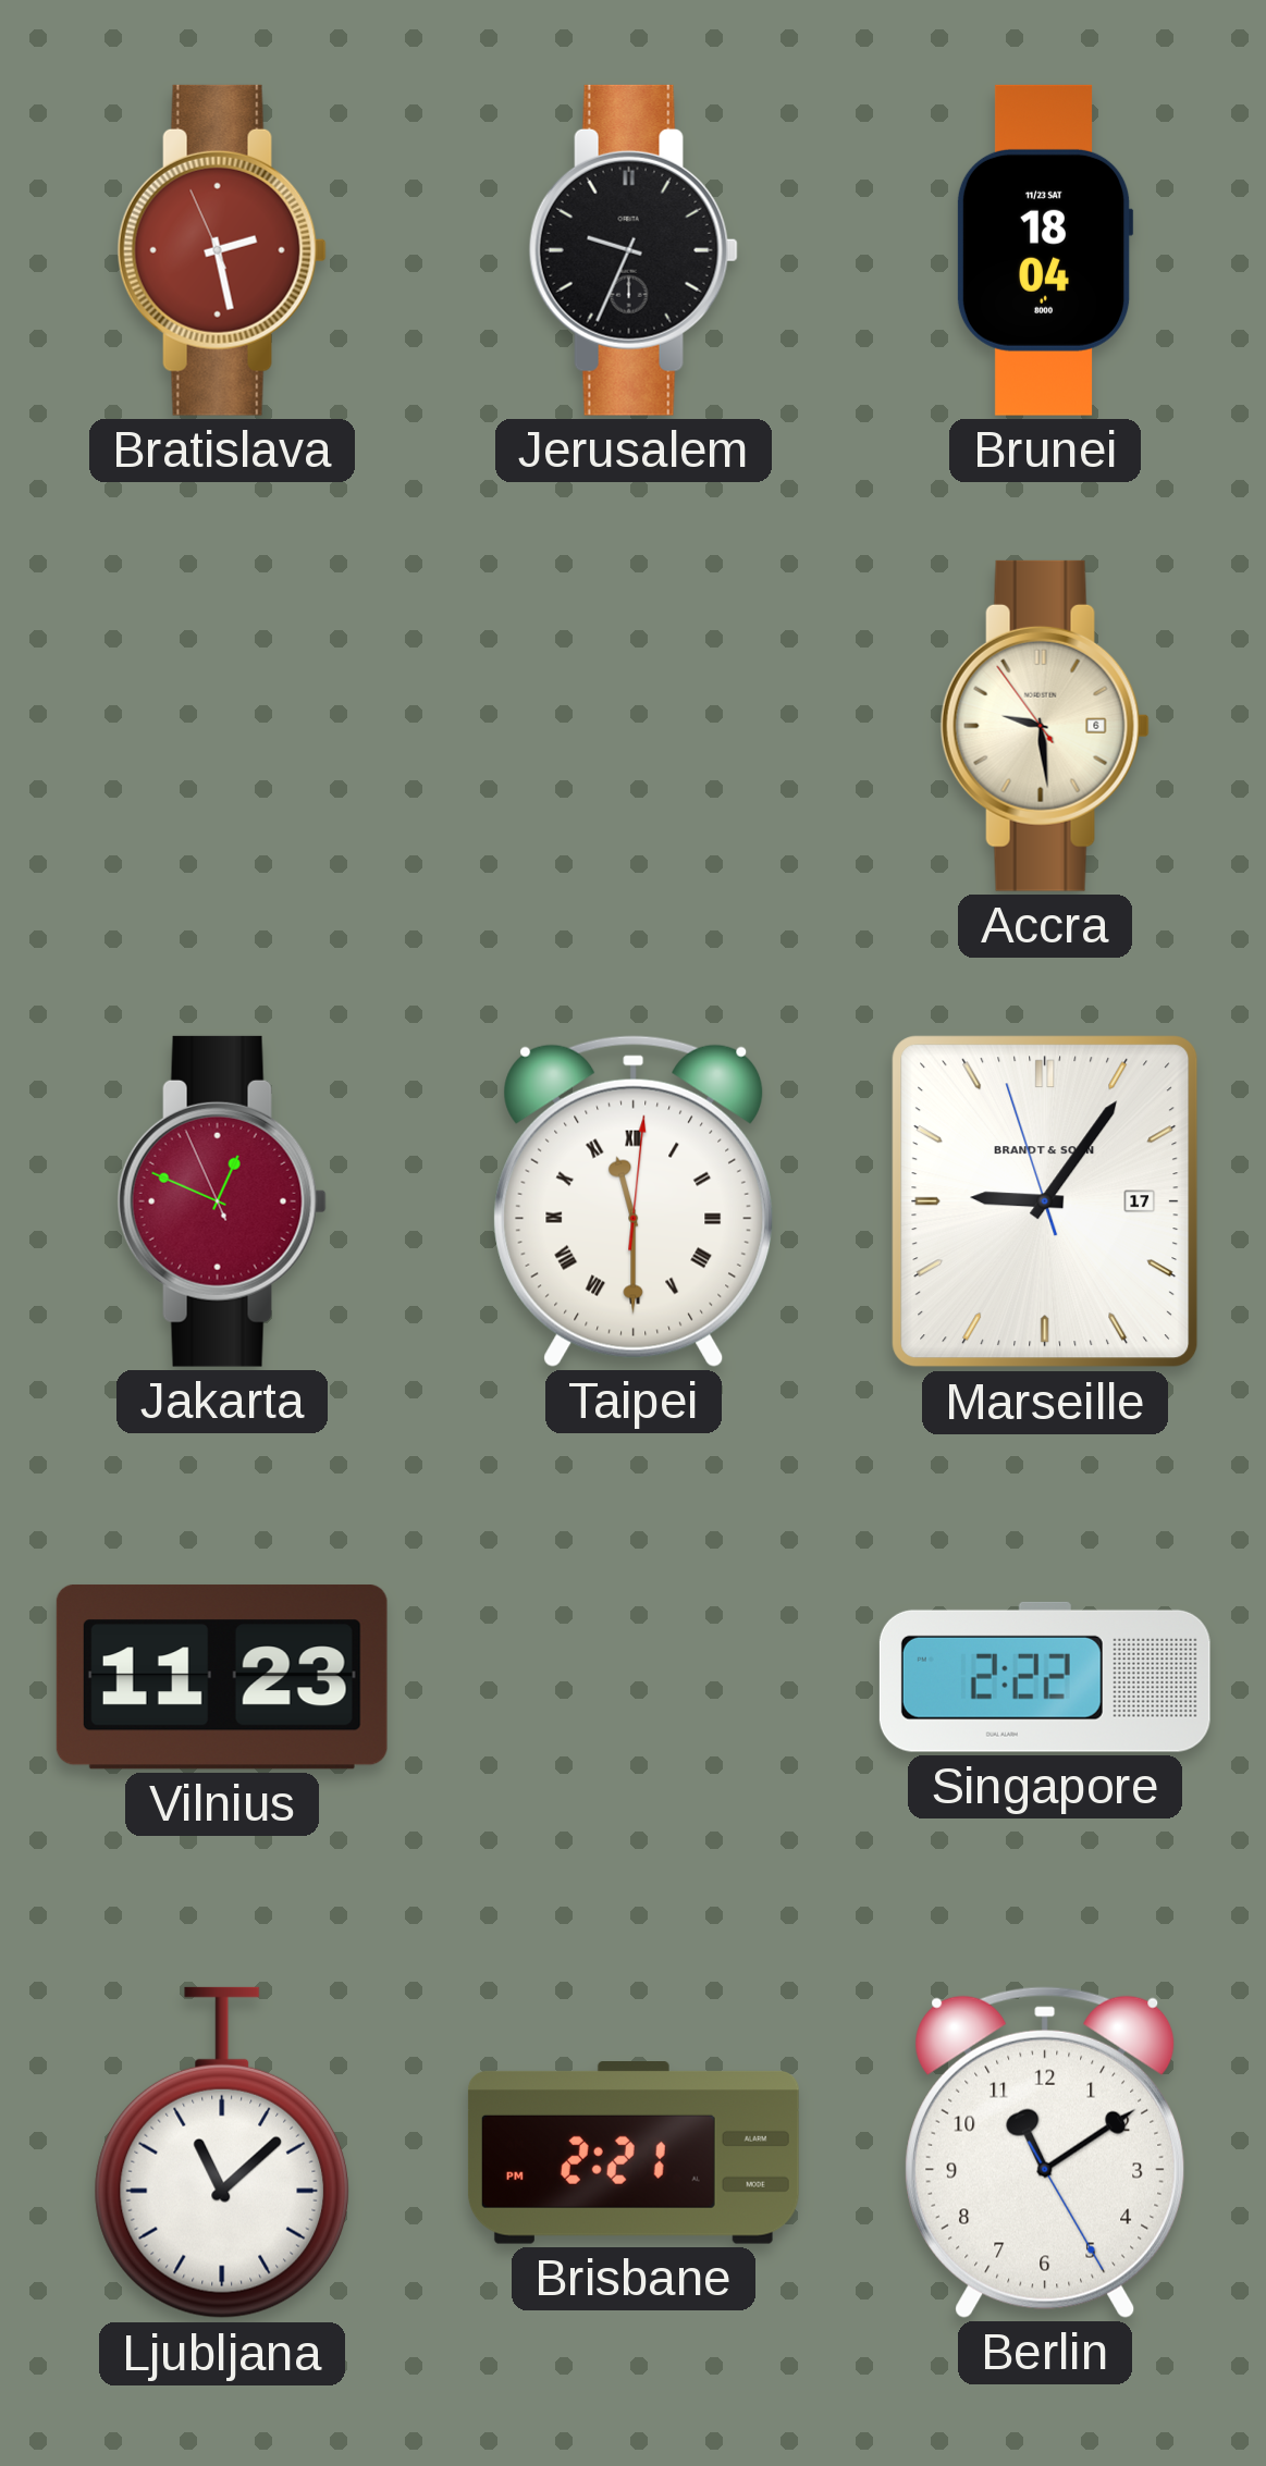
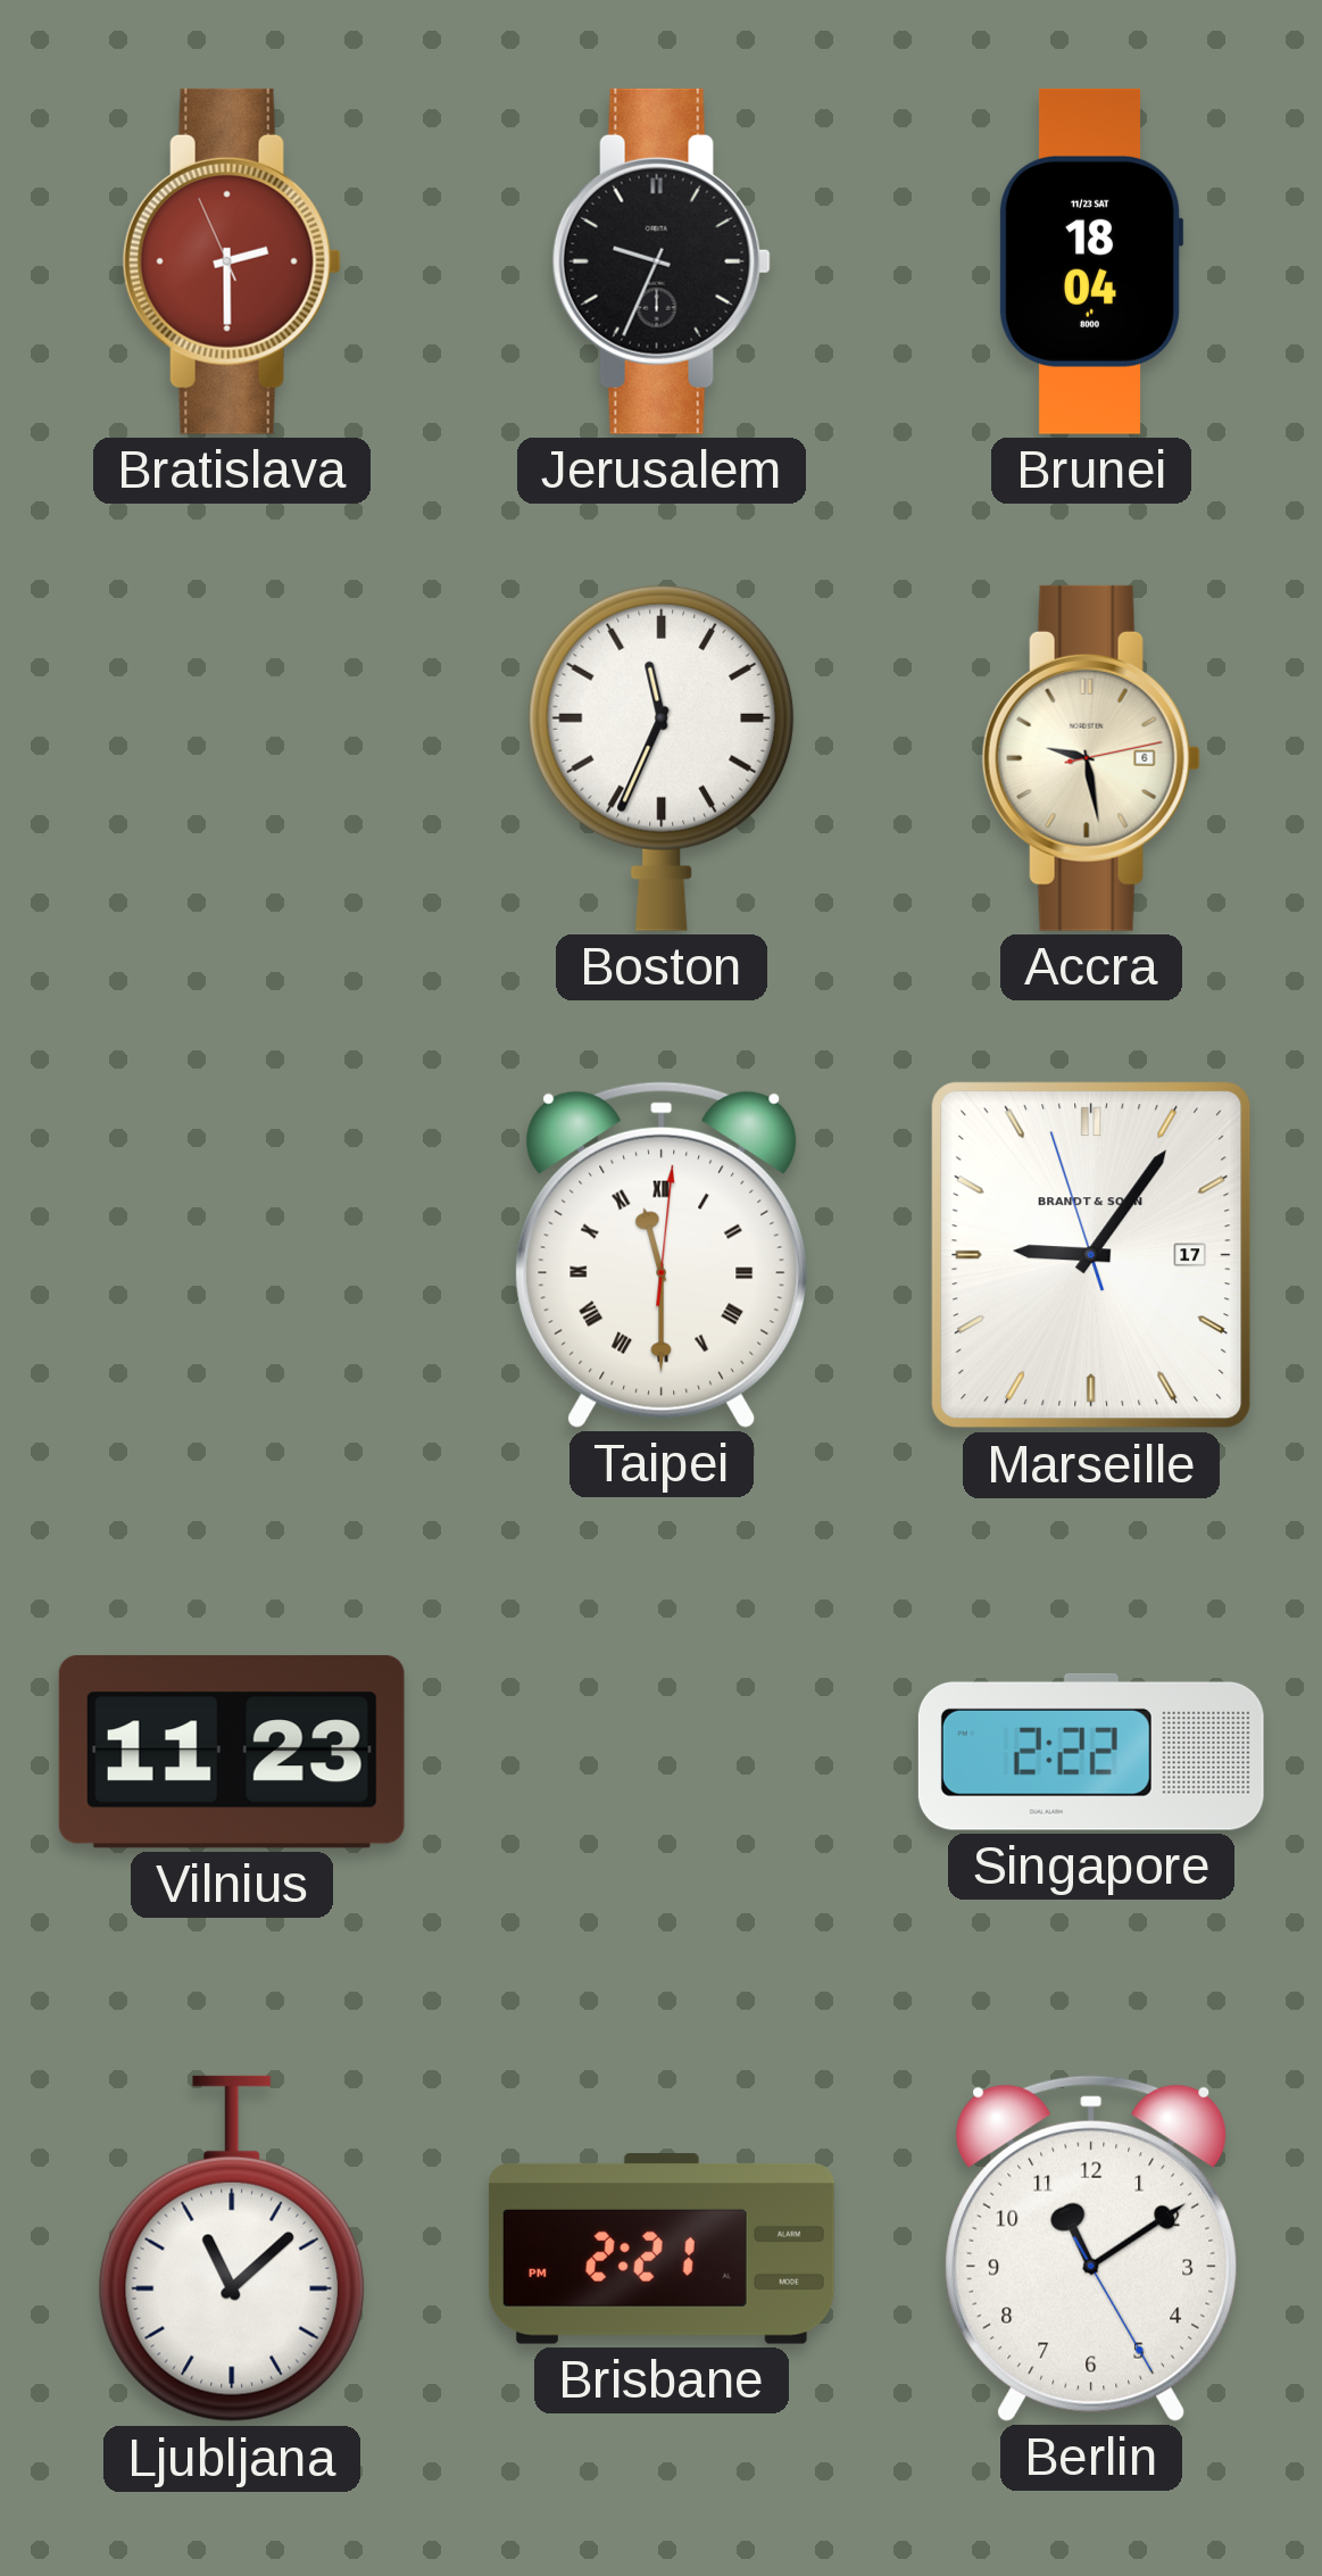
Bratislava: 2:27 -> 2:29
Boston: none -> 11:34
Accra: 9:28:54 -> 9:28:13
Jakarta: 12:48 -> none
